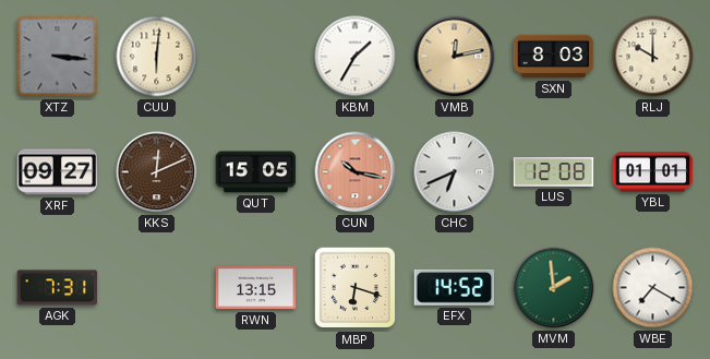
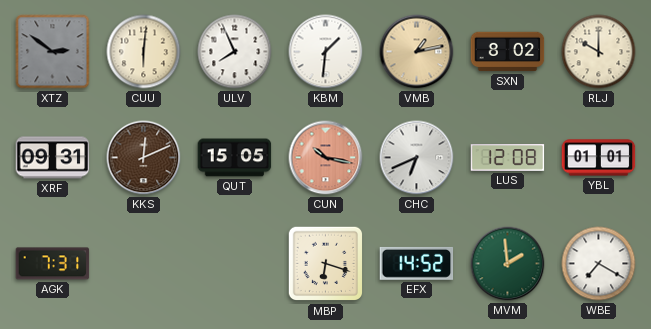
XTZ: 3:16 -> 2:51
ULV: none -> 7:56
KBM: 1:35 -> 1:31
VMB: 12:13 -> 1:13
SXN: 8:03 -> 8:02
XRF: 09:27 -> 09:31
RWN: 13:15 -> none
